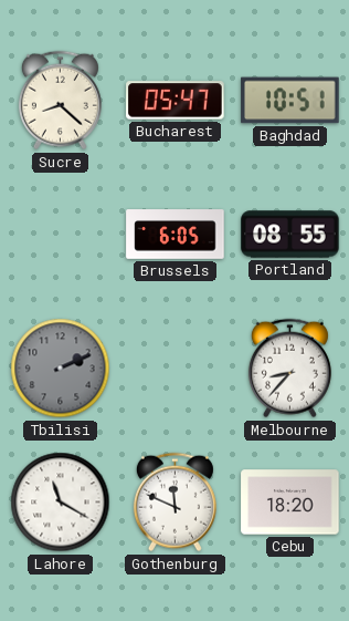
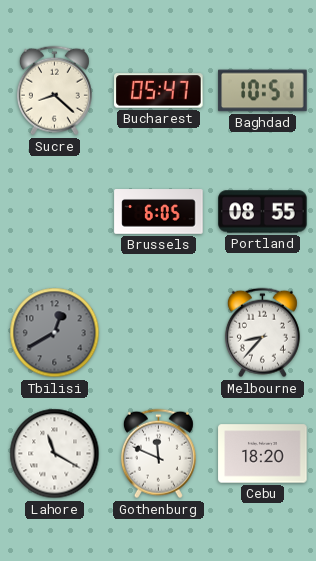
Tbilisi: 2:11 -> 12:40
